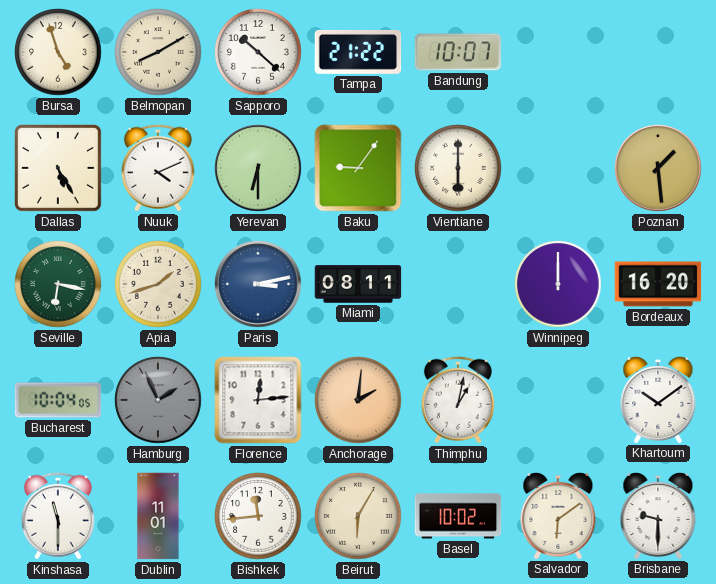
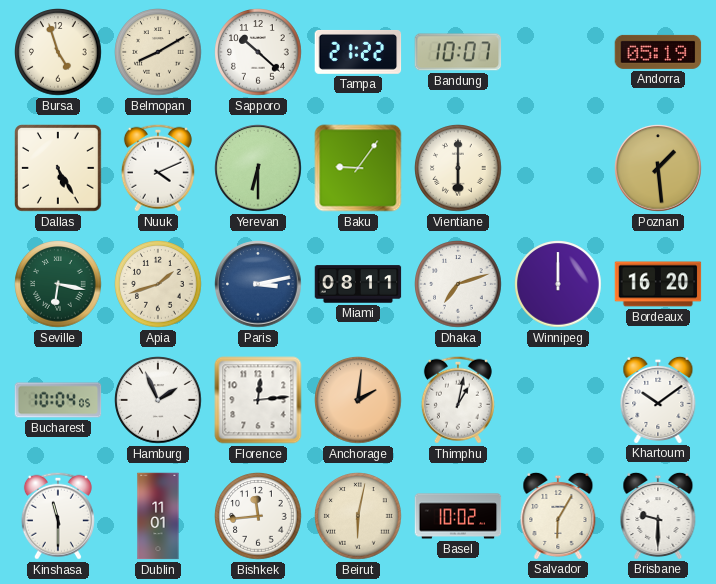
Andorra: none -> 05:19
Dhaka: none -> 7:12
Hamburg dial: grey -> white
Beirut: 6:05 -> 6:02
Salvador: 6:09 -> 6:05
